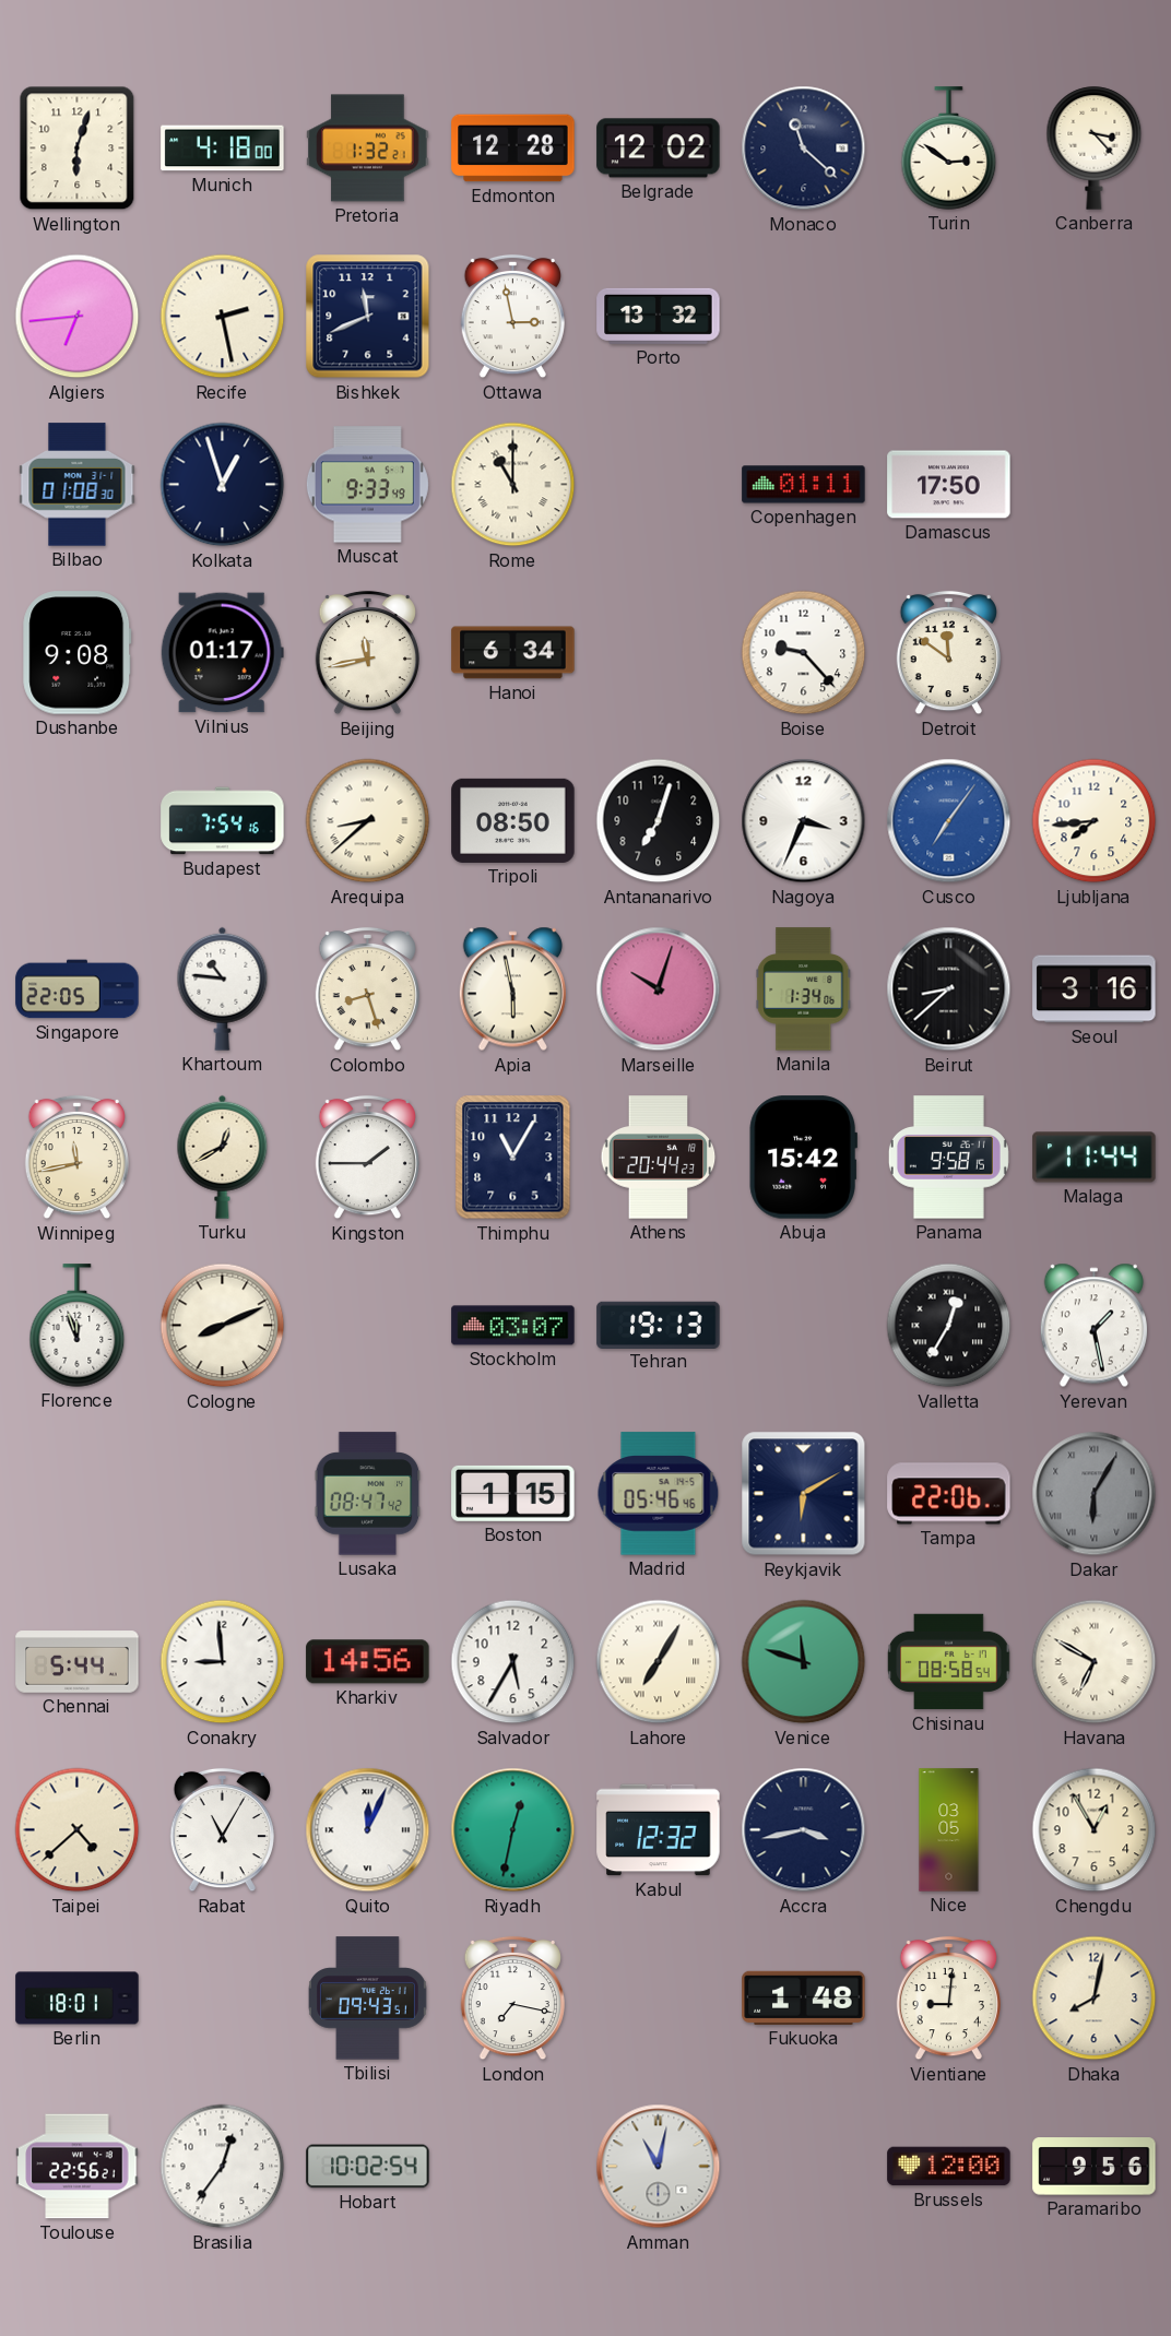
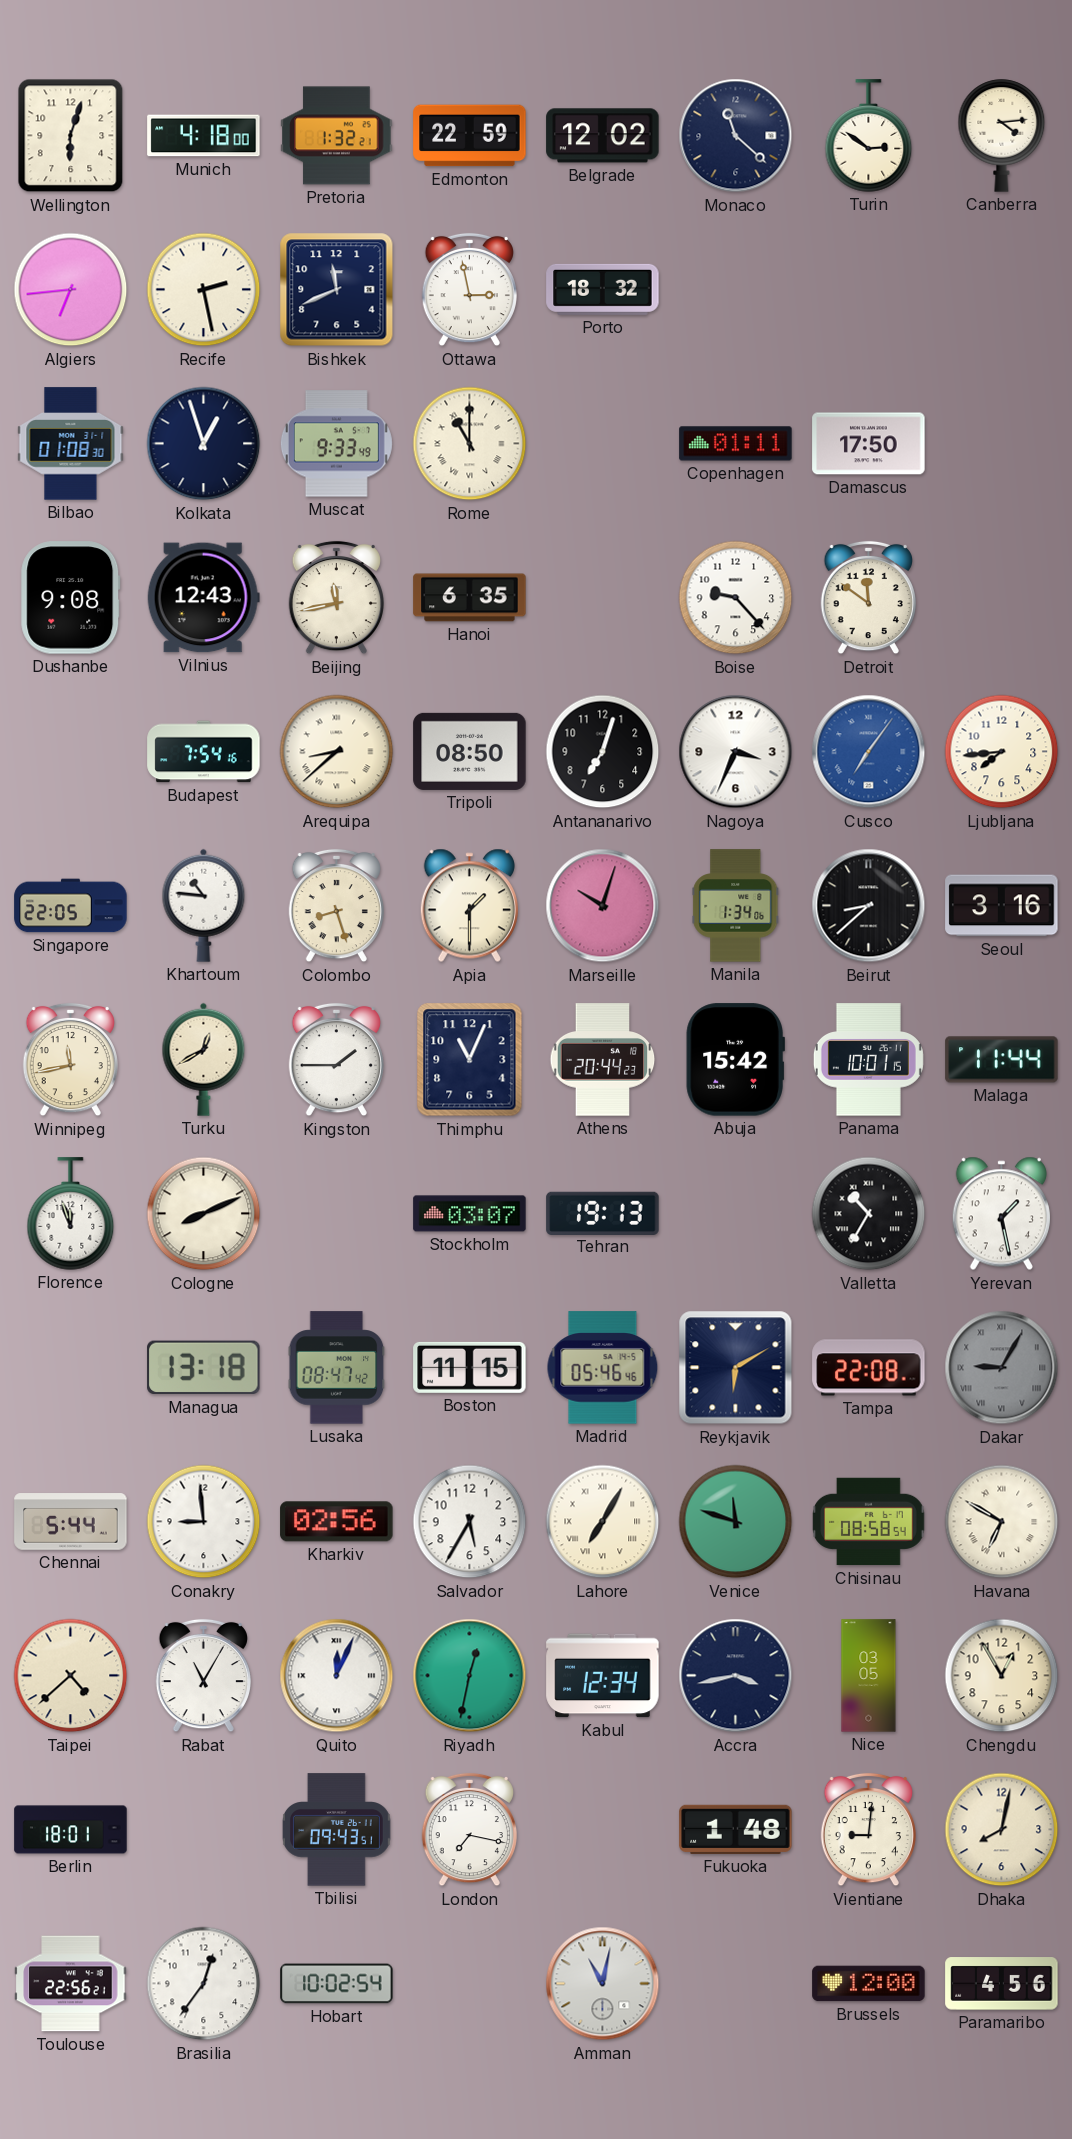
Edmonton: 12:28 -> 22:59
Canberra: 3:23 -> 4:14
Porto: 13:32 -> 18:32
Vilnius: 01:17 -> 12:43
Hanoi: 6:34 -> 6:35
Apia: 5:58 -> 1:30
Thimphu: 11:05 -> 11:04
Panama: 9:58 -> 10:01
Valletta: 12:35 -> 10:35
Managua: none -> 13:18
Boston: 1:15 -> 11:15
Tampa: 22:06 -> 22:08
Dakar: 6:05 -> 9:05
Kharkiv: 14:56 -> 02:56
Kabul: 12:32 -> 12:34
Paramaribo: 9:56 -> 4:56
